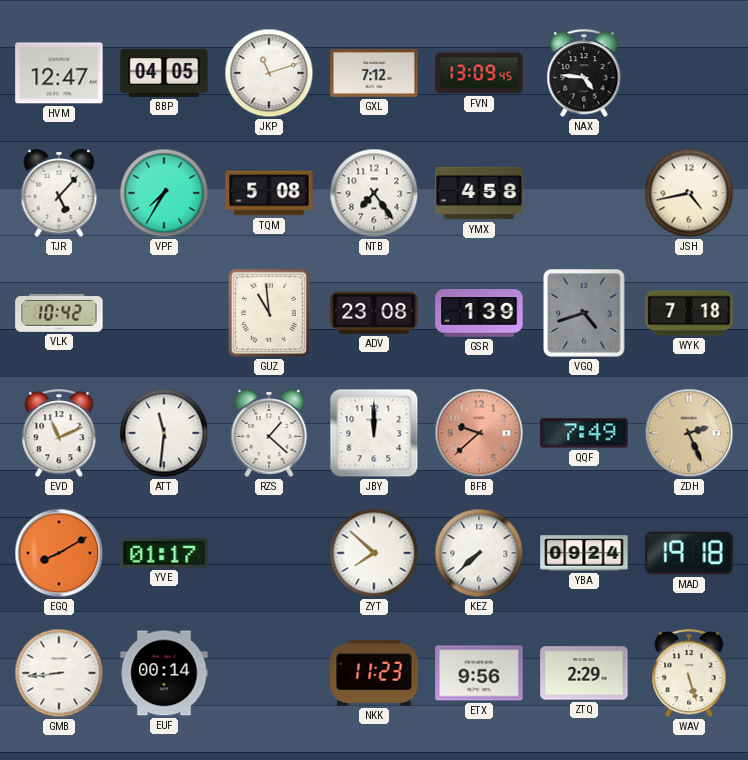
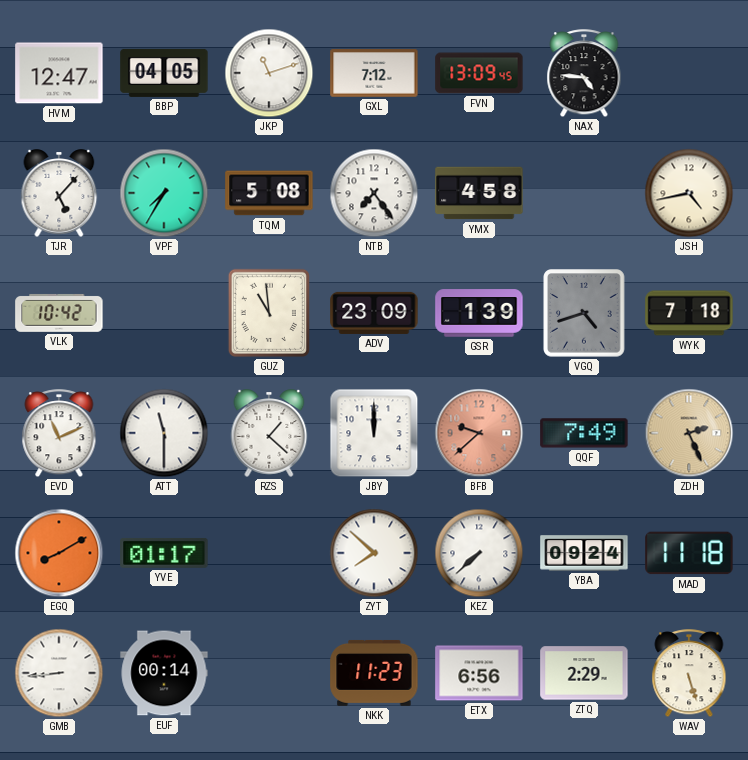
ADV: 23:08 -> 23:09
ATT: 11:31 -> 11:30
MAD: 19:18 -> 11:18
ETX: 9:56 -> 6:56
